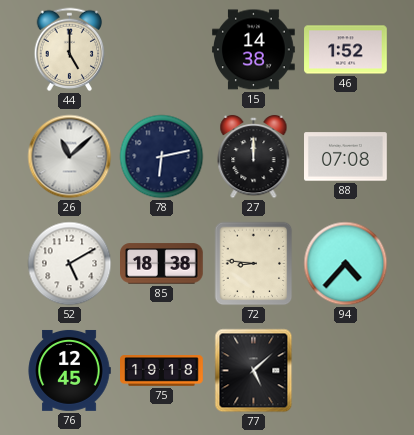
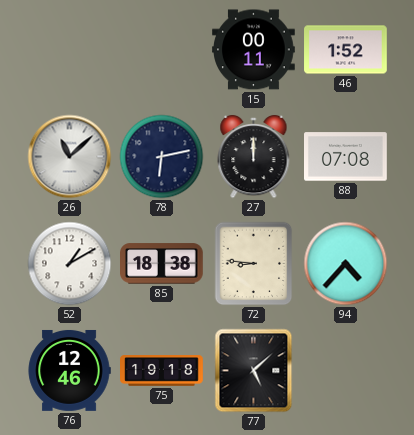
44: 5:00 -> none
15: 14:38 -> 00:11
52: 5:10 -> 1:10
76: 12:45 -> 12:46
